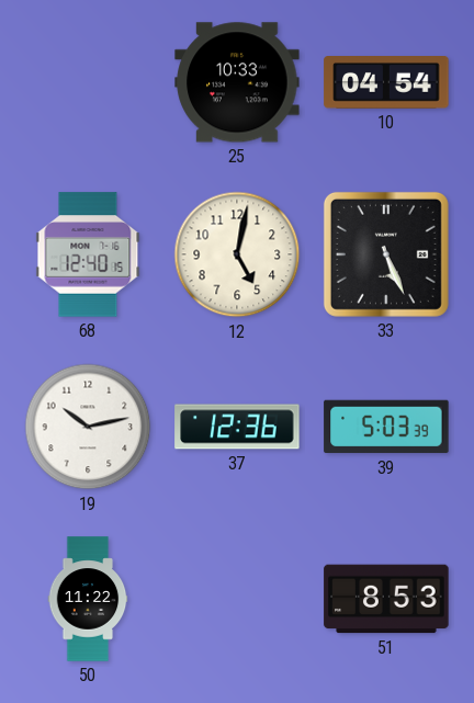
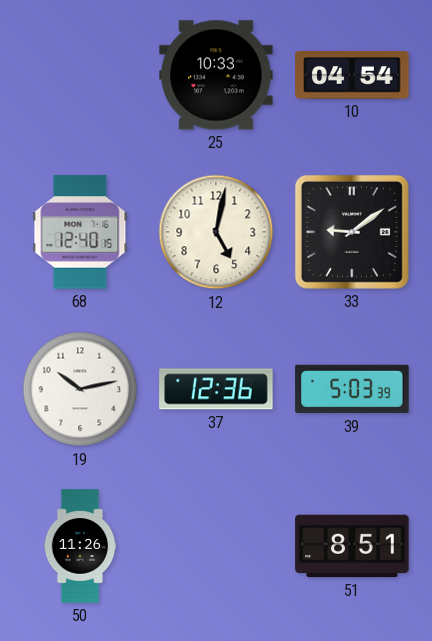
33: 5:26 -> 9:09
50: 11:22 -> 11:26
51: 8:53 -> 8:51
